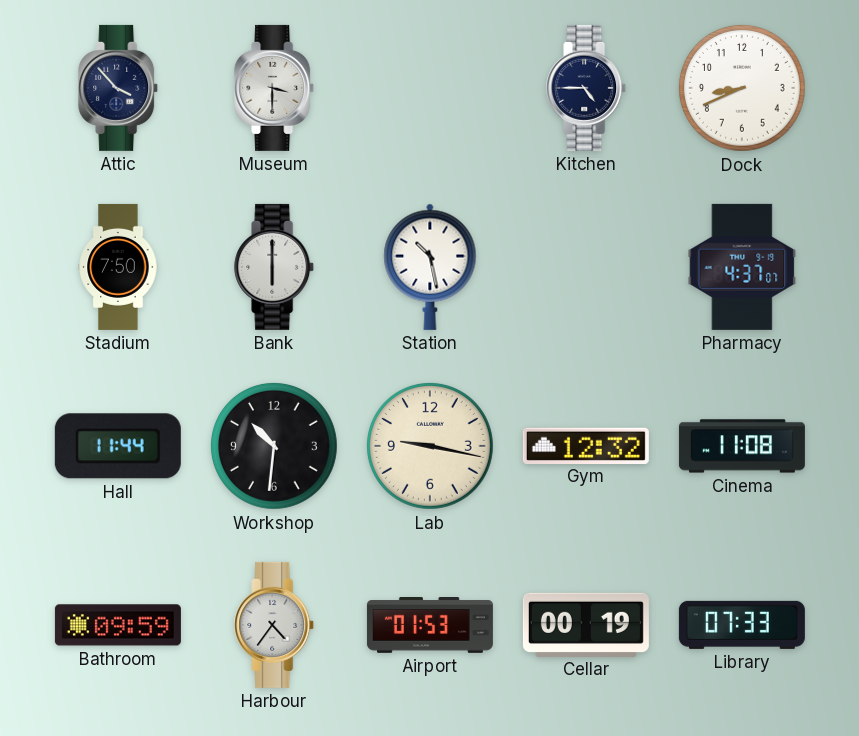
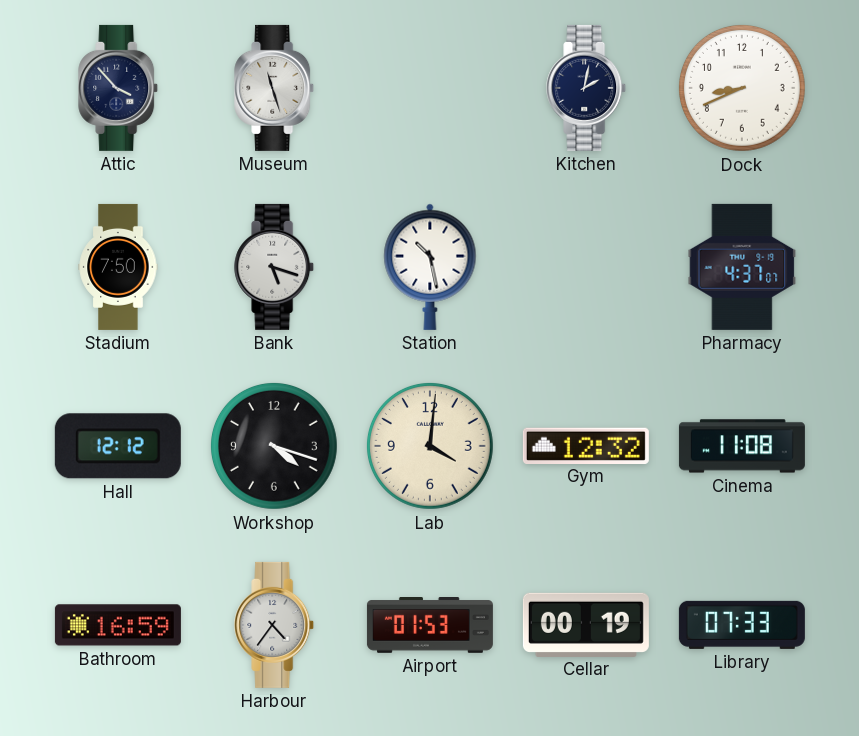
Museum: 3:30 -> 11:27
Kitchen: 4:45 -> 2:02
Bank: 6:00 -> 5:18
Hall: 11:44 -> 12:12
Workshop: 10:31 -> 4:18
Lab: 9:17 -> 4:01
Bathroom: 09:59 -> 16:59
